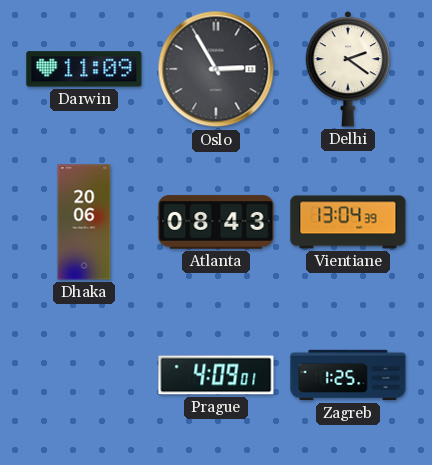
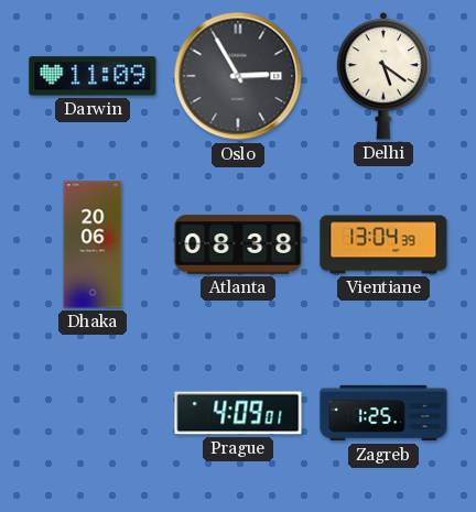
Delhi: 2:21 -> 5:21
Atlanta: 08:43 -> 08:38
